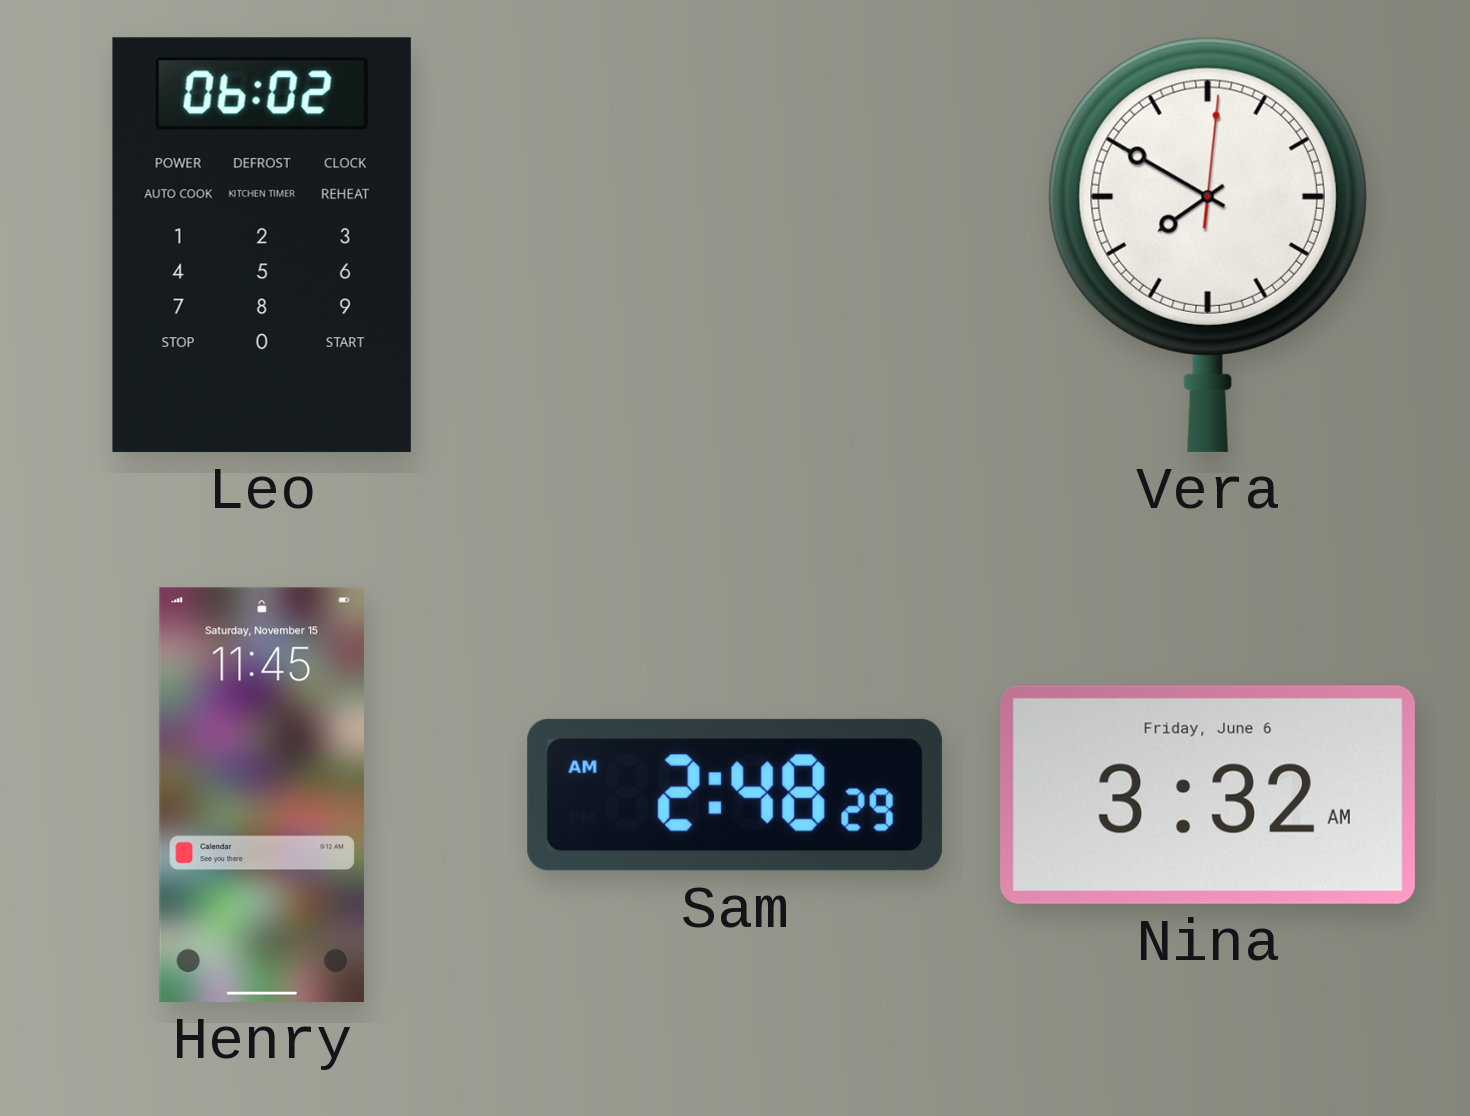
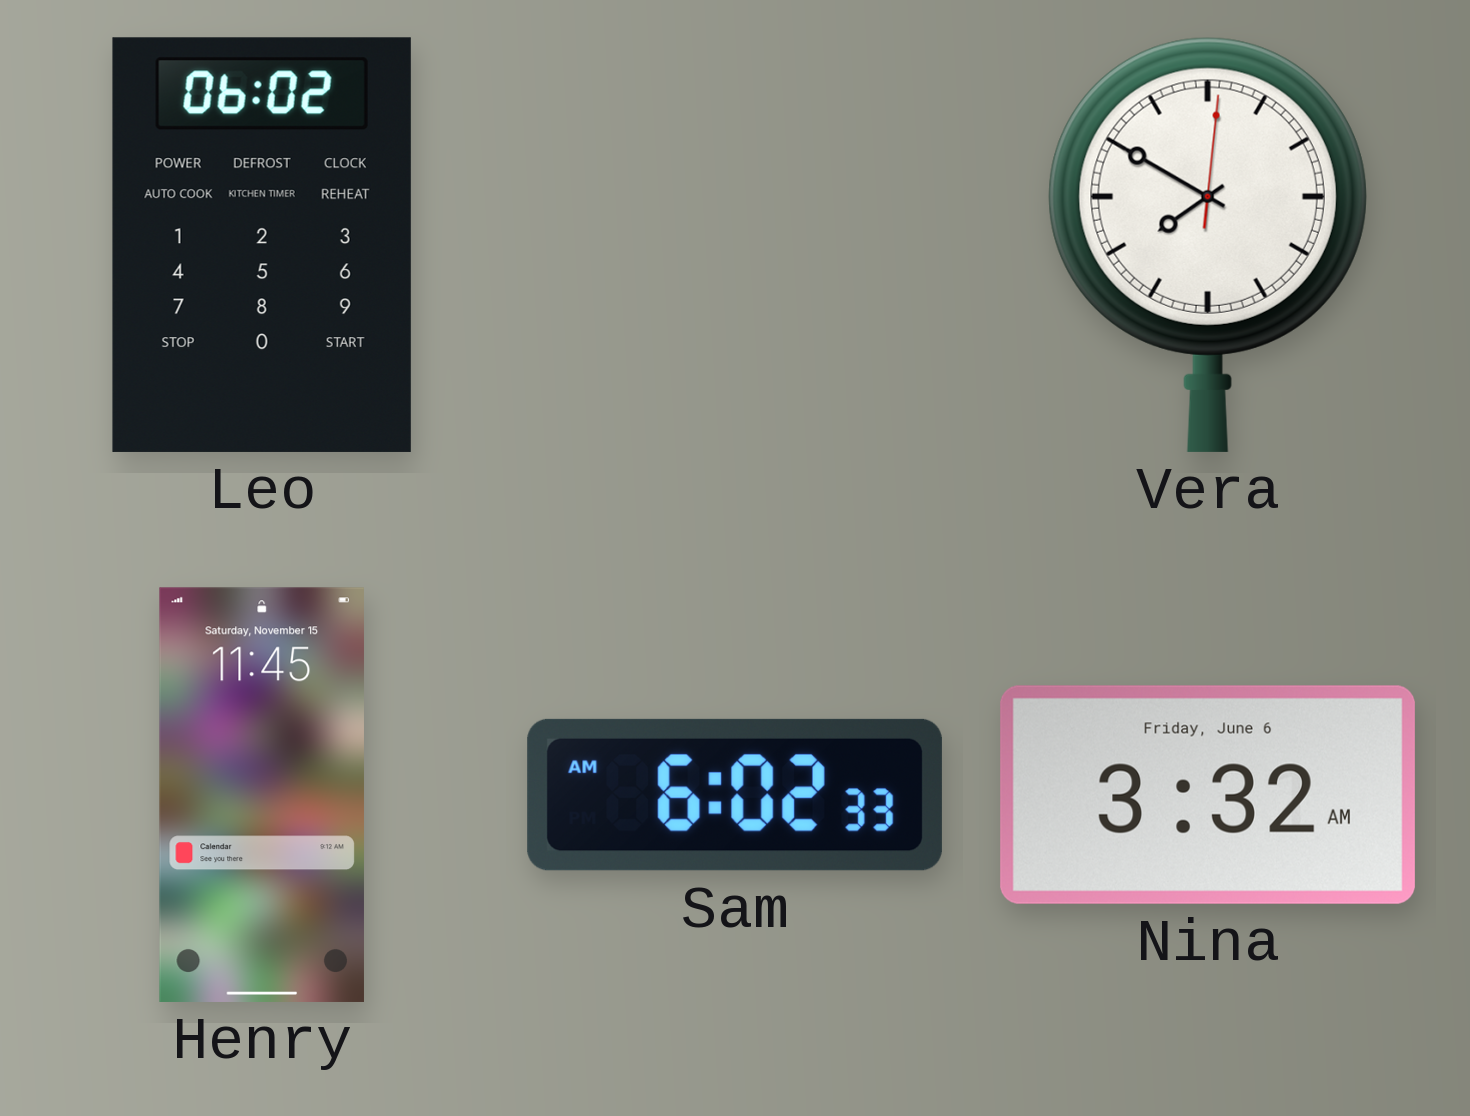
Sam: 2:48 -> 6:02
